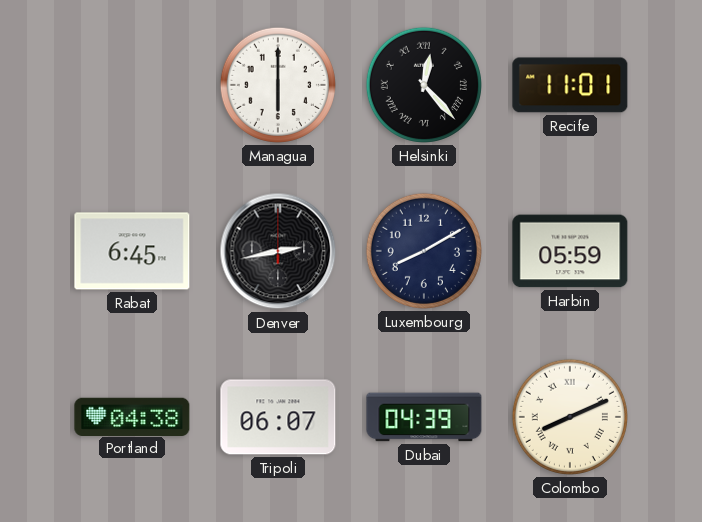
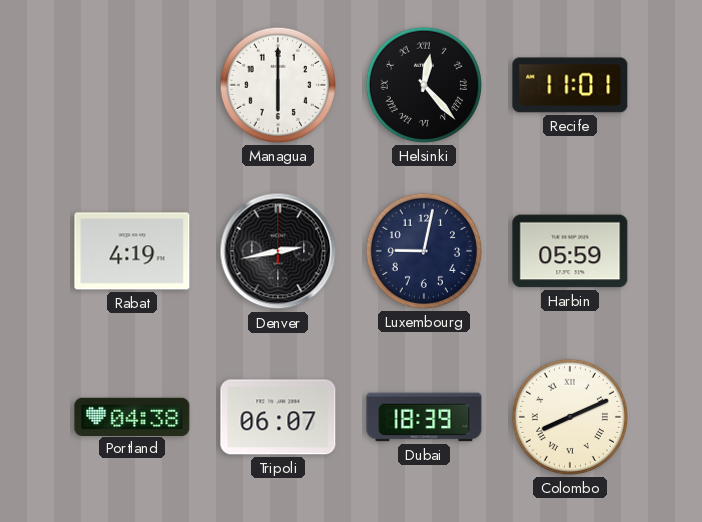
Rabat: 6:45 -> 4:19
Luxembourg: 8:10 -> 9:02
Dubai: 04:39 -> 18:39
